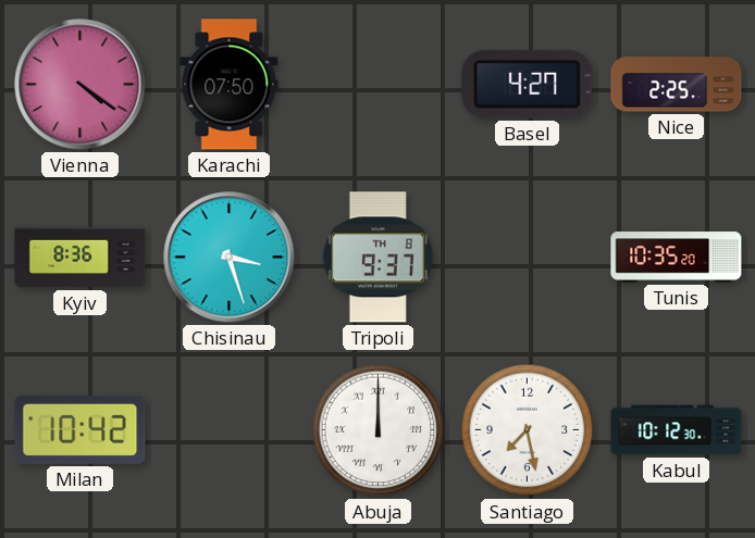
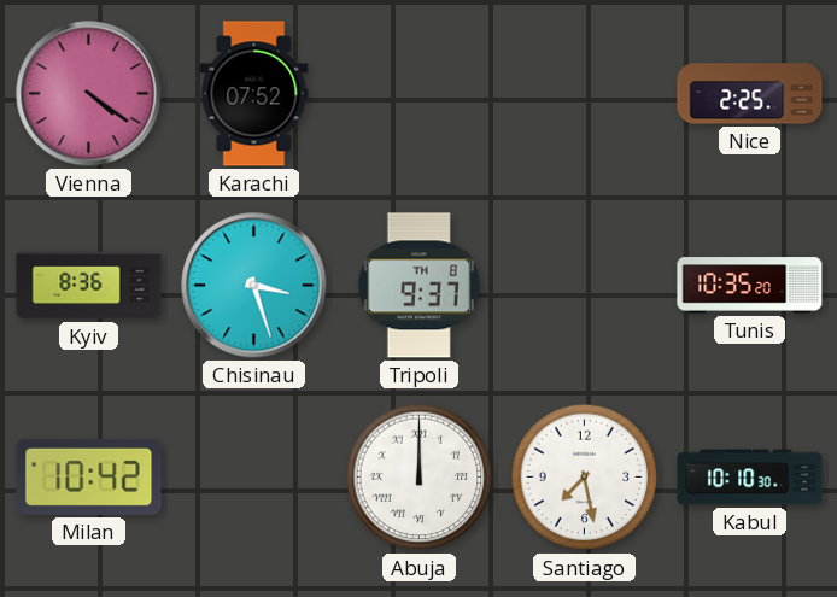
Karachi: 07:50 -> 07:52
Basel: 4:27 -> none
Kabul: 10:12 -> 10:10
